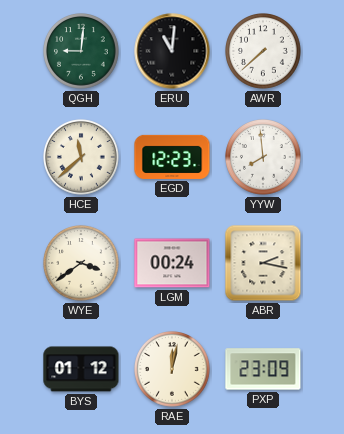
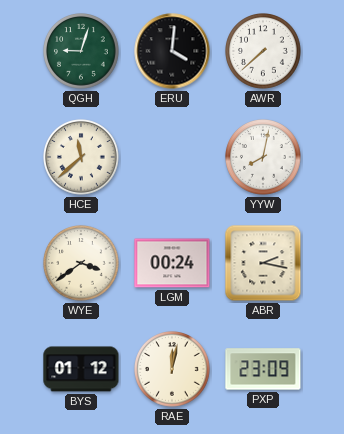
QGH: 9:01 -> 9:03
ERU: 11:01 -> 4:01
EGD: 12:23 -> none
YYW: 7:59 -> 8:02
